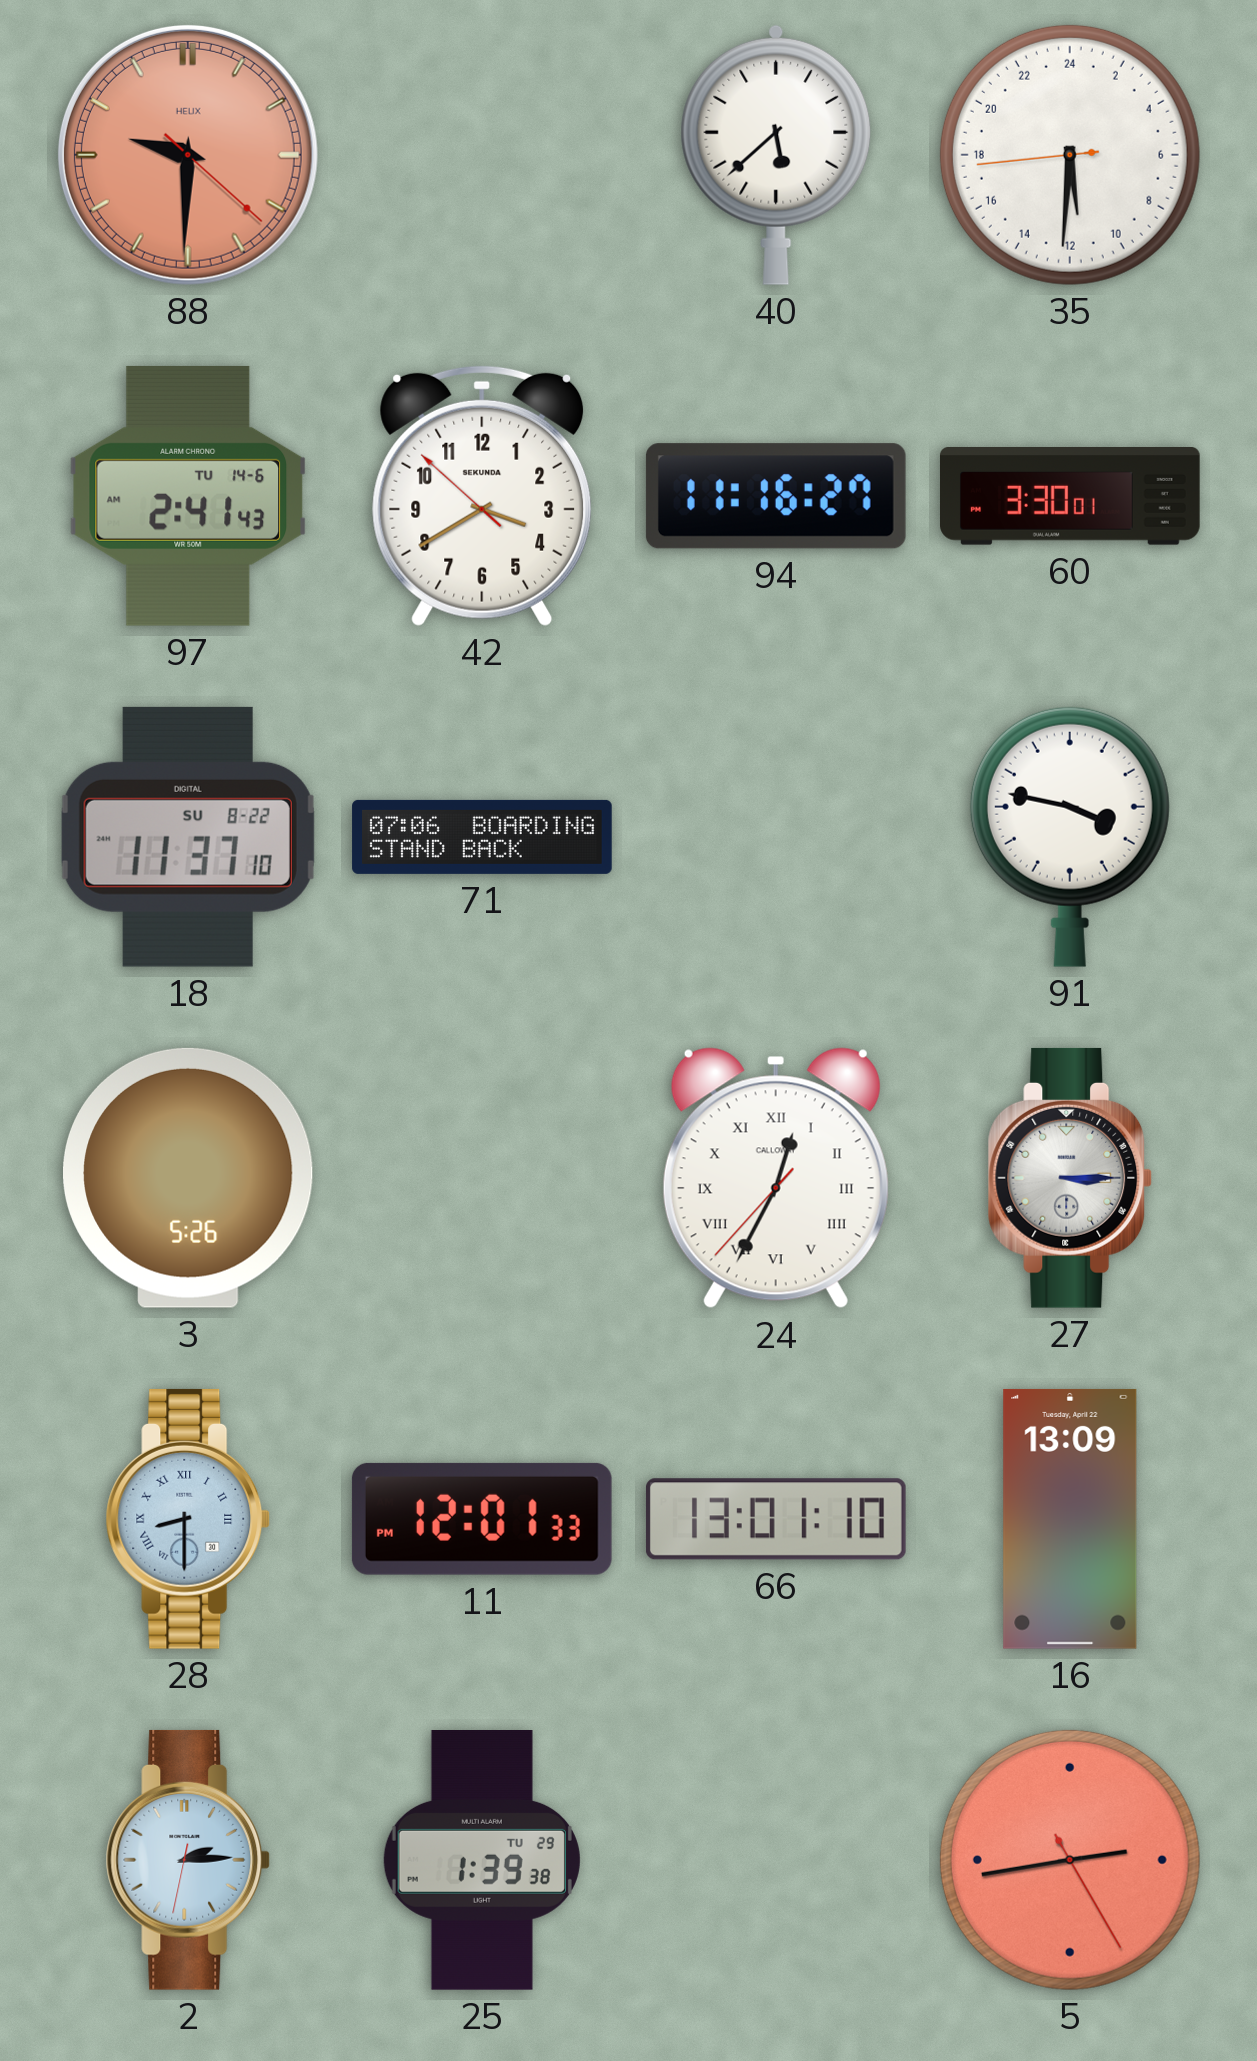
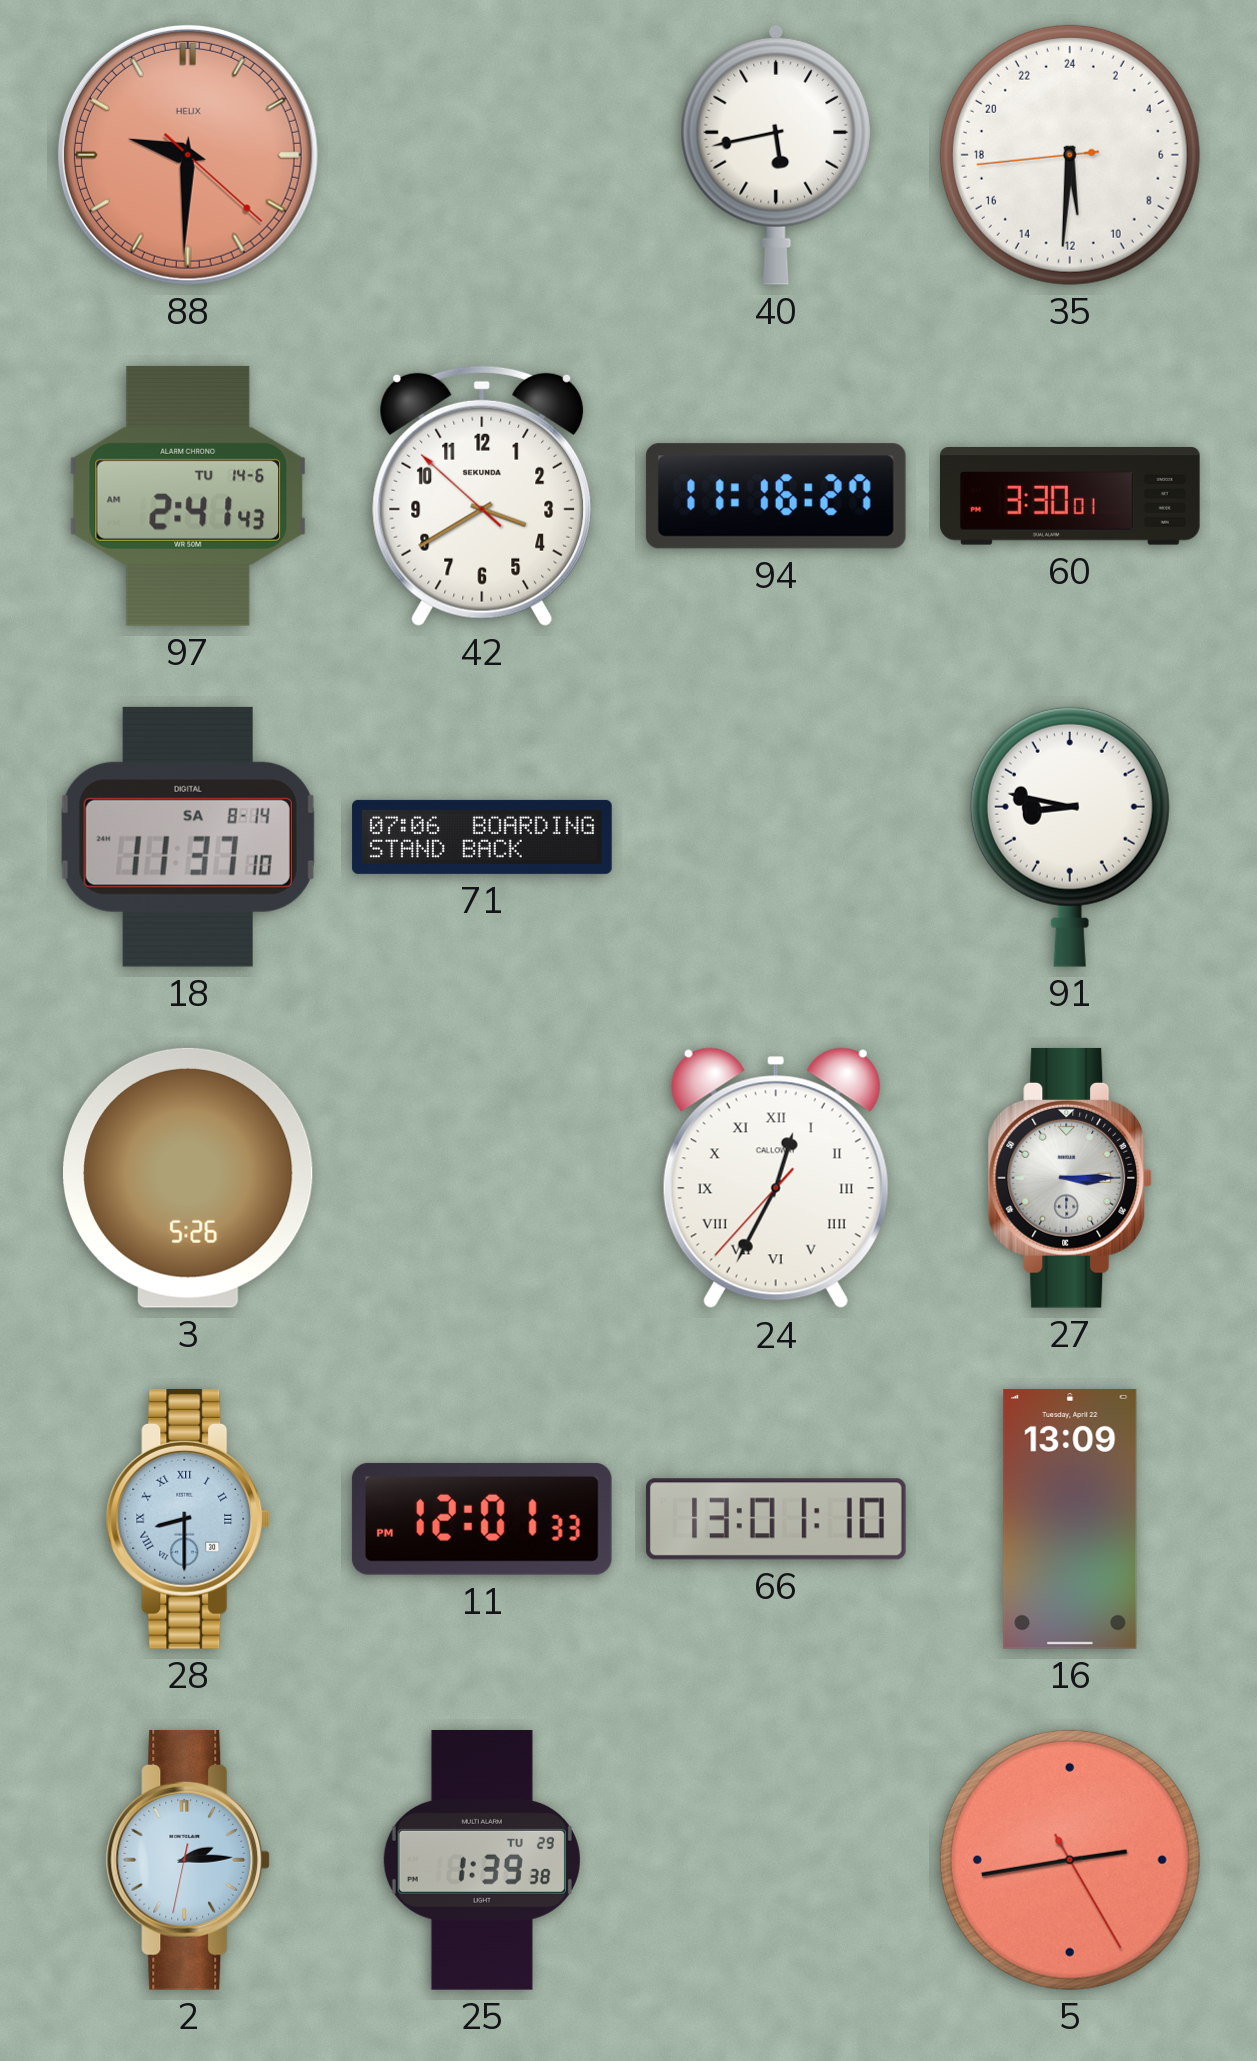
40: 5:38 -> 5:43
18 date: SU 8-22 -> SA 8-14
91: 3:47 -> 8:47
